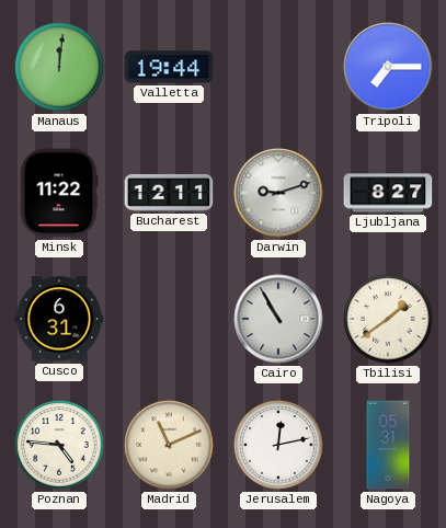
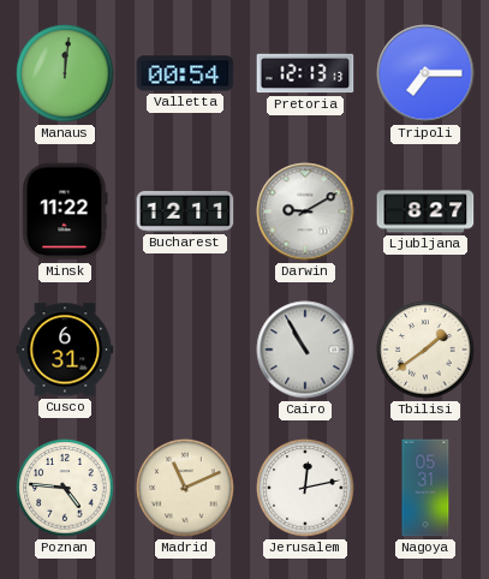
Valletta: 19:44 -> 00:54
Pretoria: none -> 12:13
Darwin: 9:12 -> 9:10
